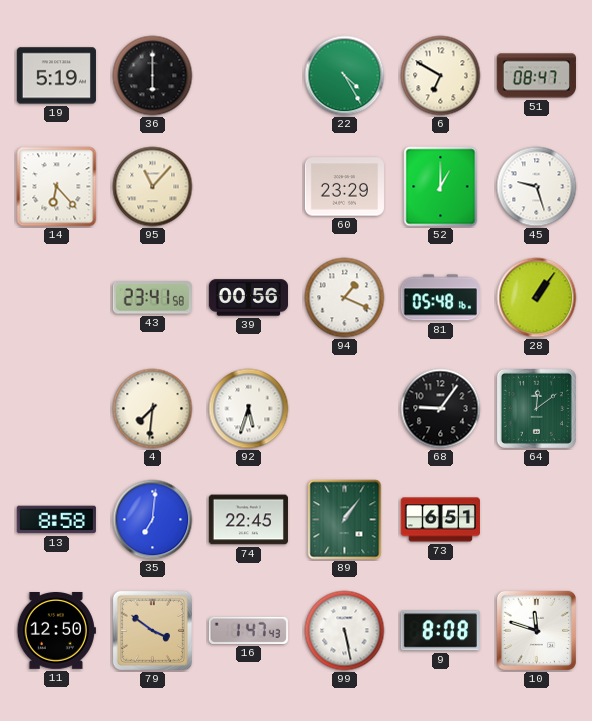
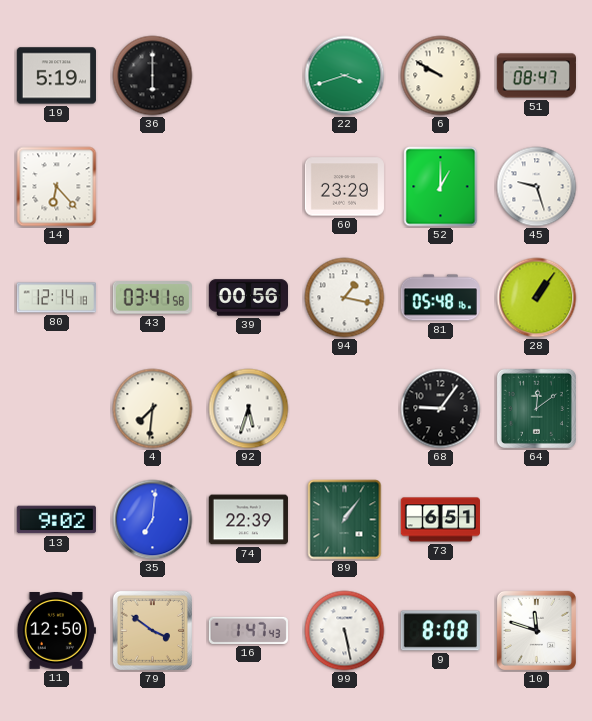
22: 4:25 -> 3:42
6: 6:50 -> 9:50
95: 11:07 -> none
80: none -> 12:14
43: 23:41 -> 03:41
94: 1:19 -> 1:17
13: 8:58 -> 9:02
74: 22:45 -> 22:39
